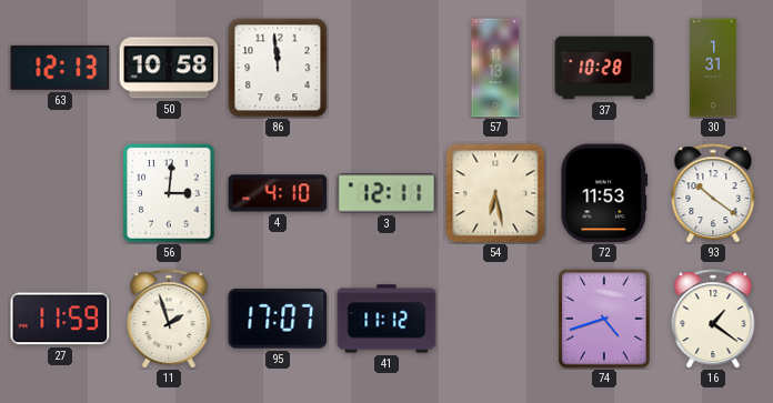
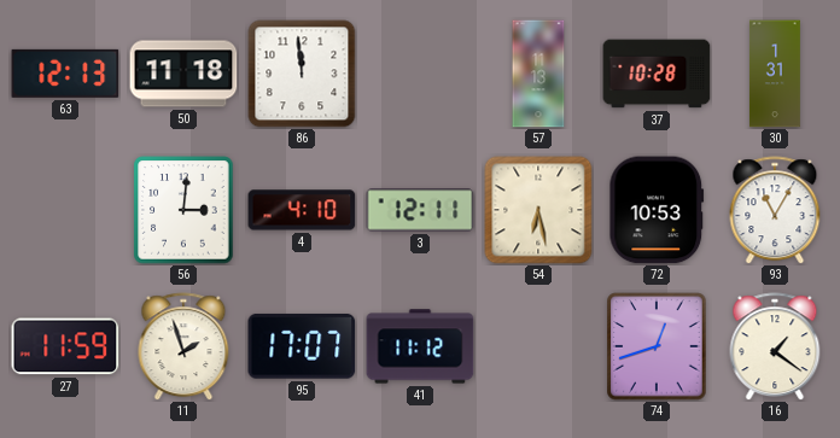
50: 10:58 -> 11:18
72: 11:53 -> 10:53
93: 10:21 -> 11:05
74: 4:42 -> 12:42
